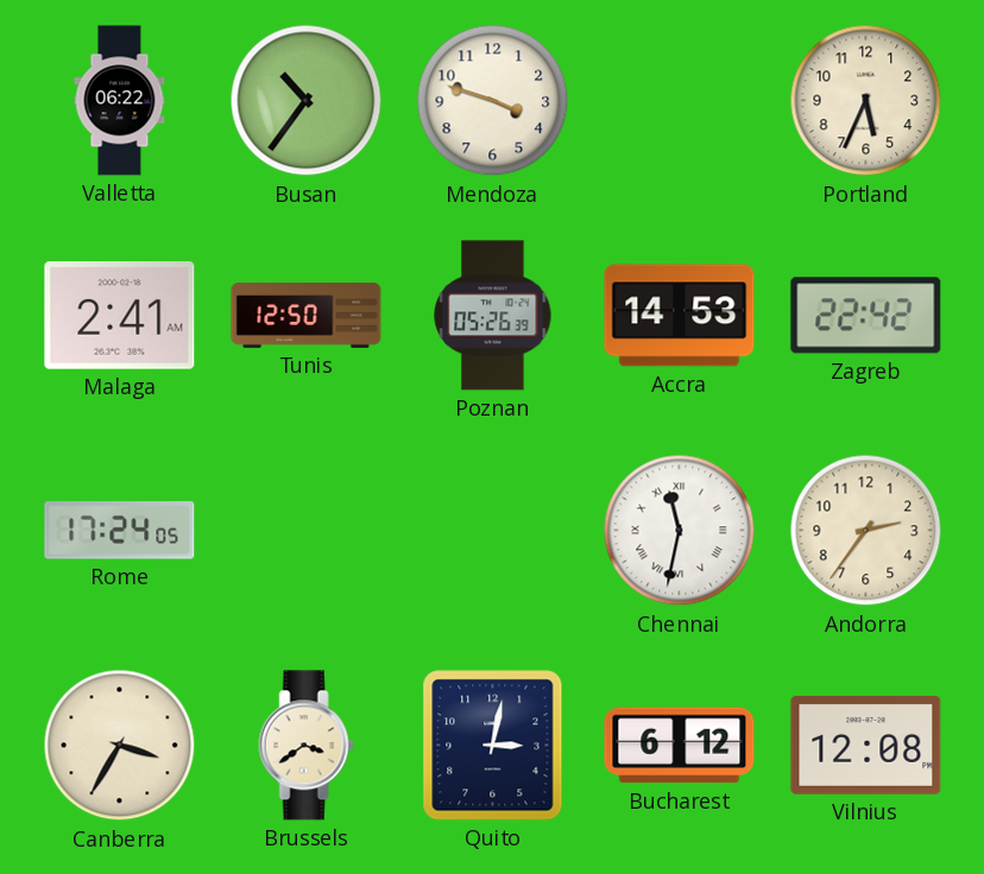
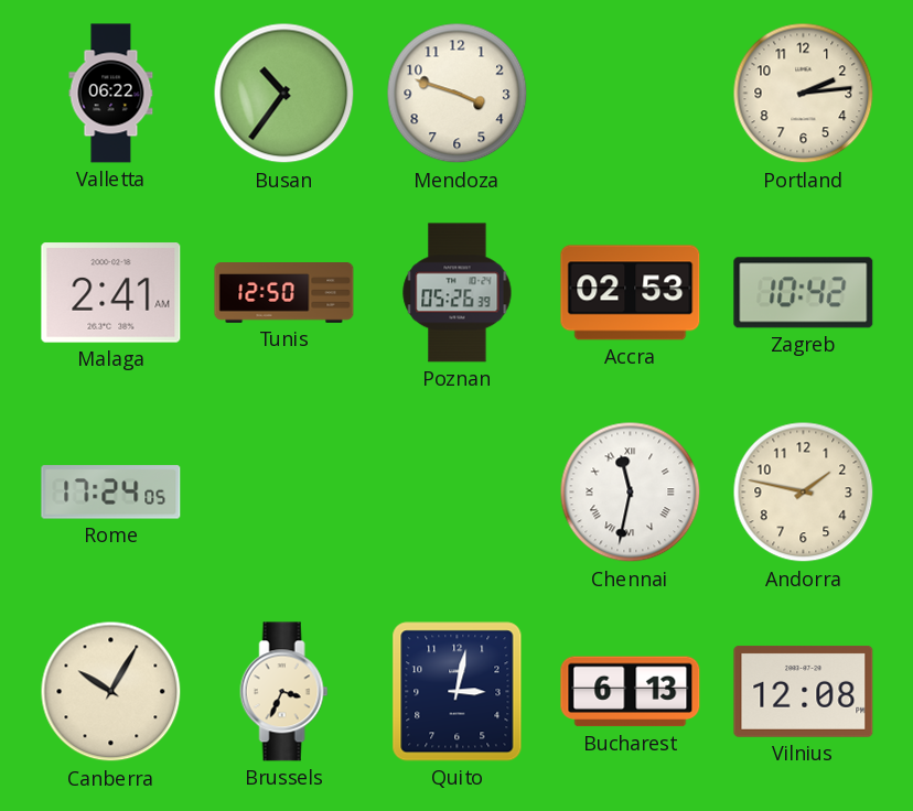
Portland: 5:34 -> 2:14
Accra: 14:53 -> 02:53
Zagreb: 22:42 -> 10:42
Andorra: 2:36 -> 1:47
Canberra: 3:35 -> 10:05
Brussels: 3:39 -> 3:34
Bucharest: 6:12 -> 6:13
